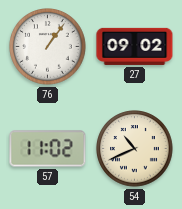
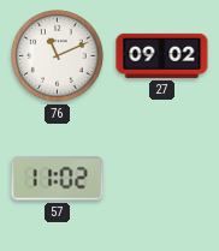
76: 1:06 -> 11:11
54: 10:41 -> none
